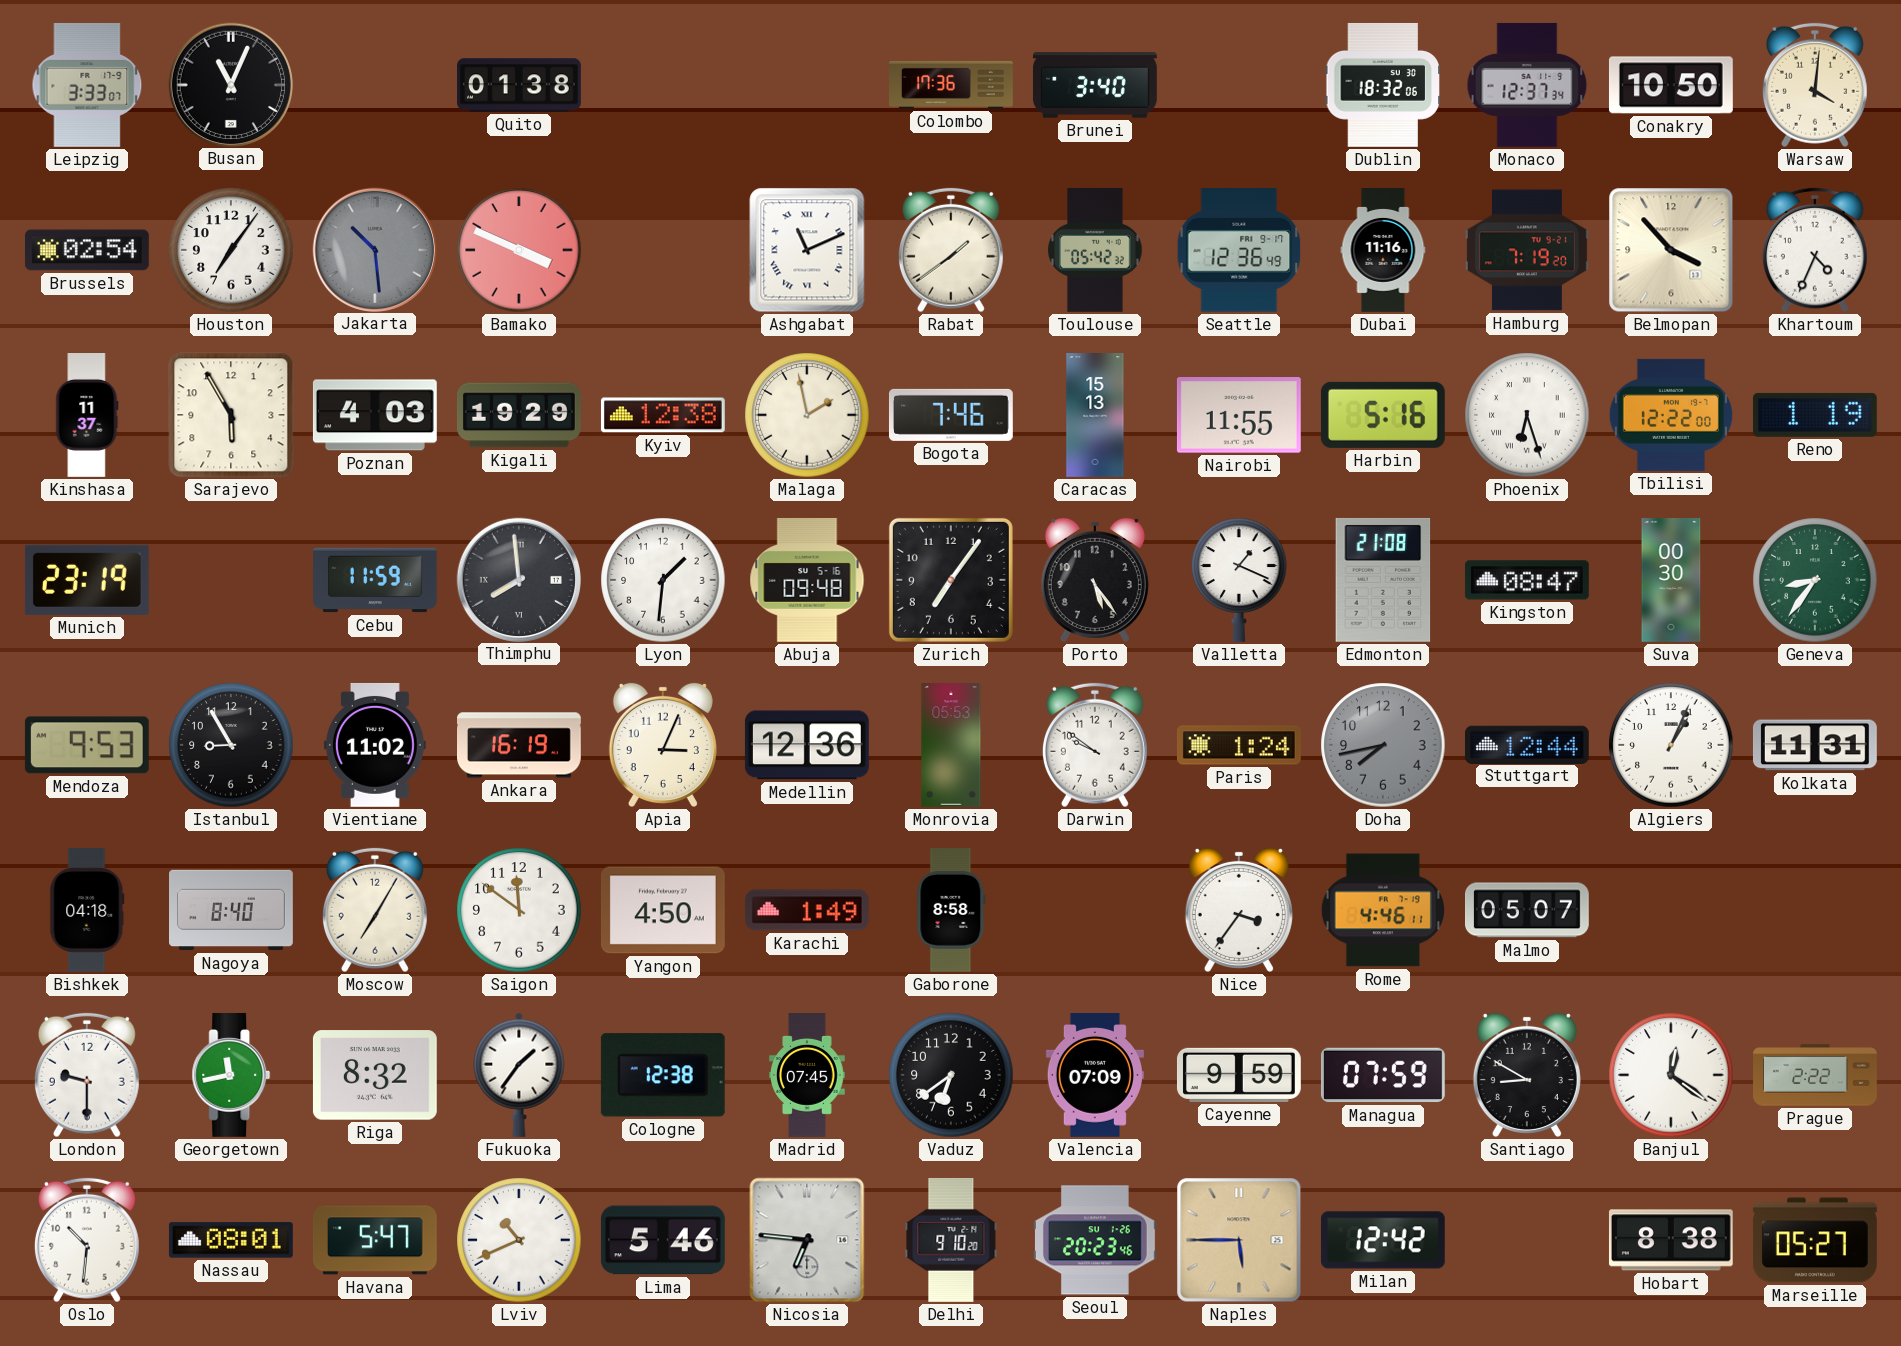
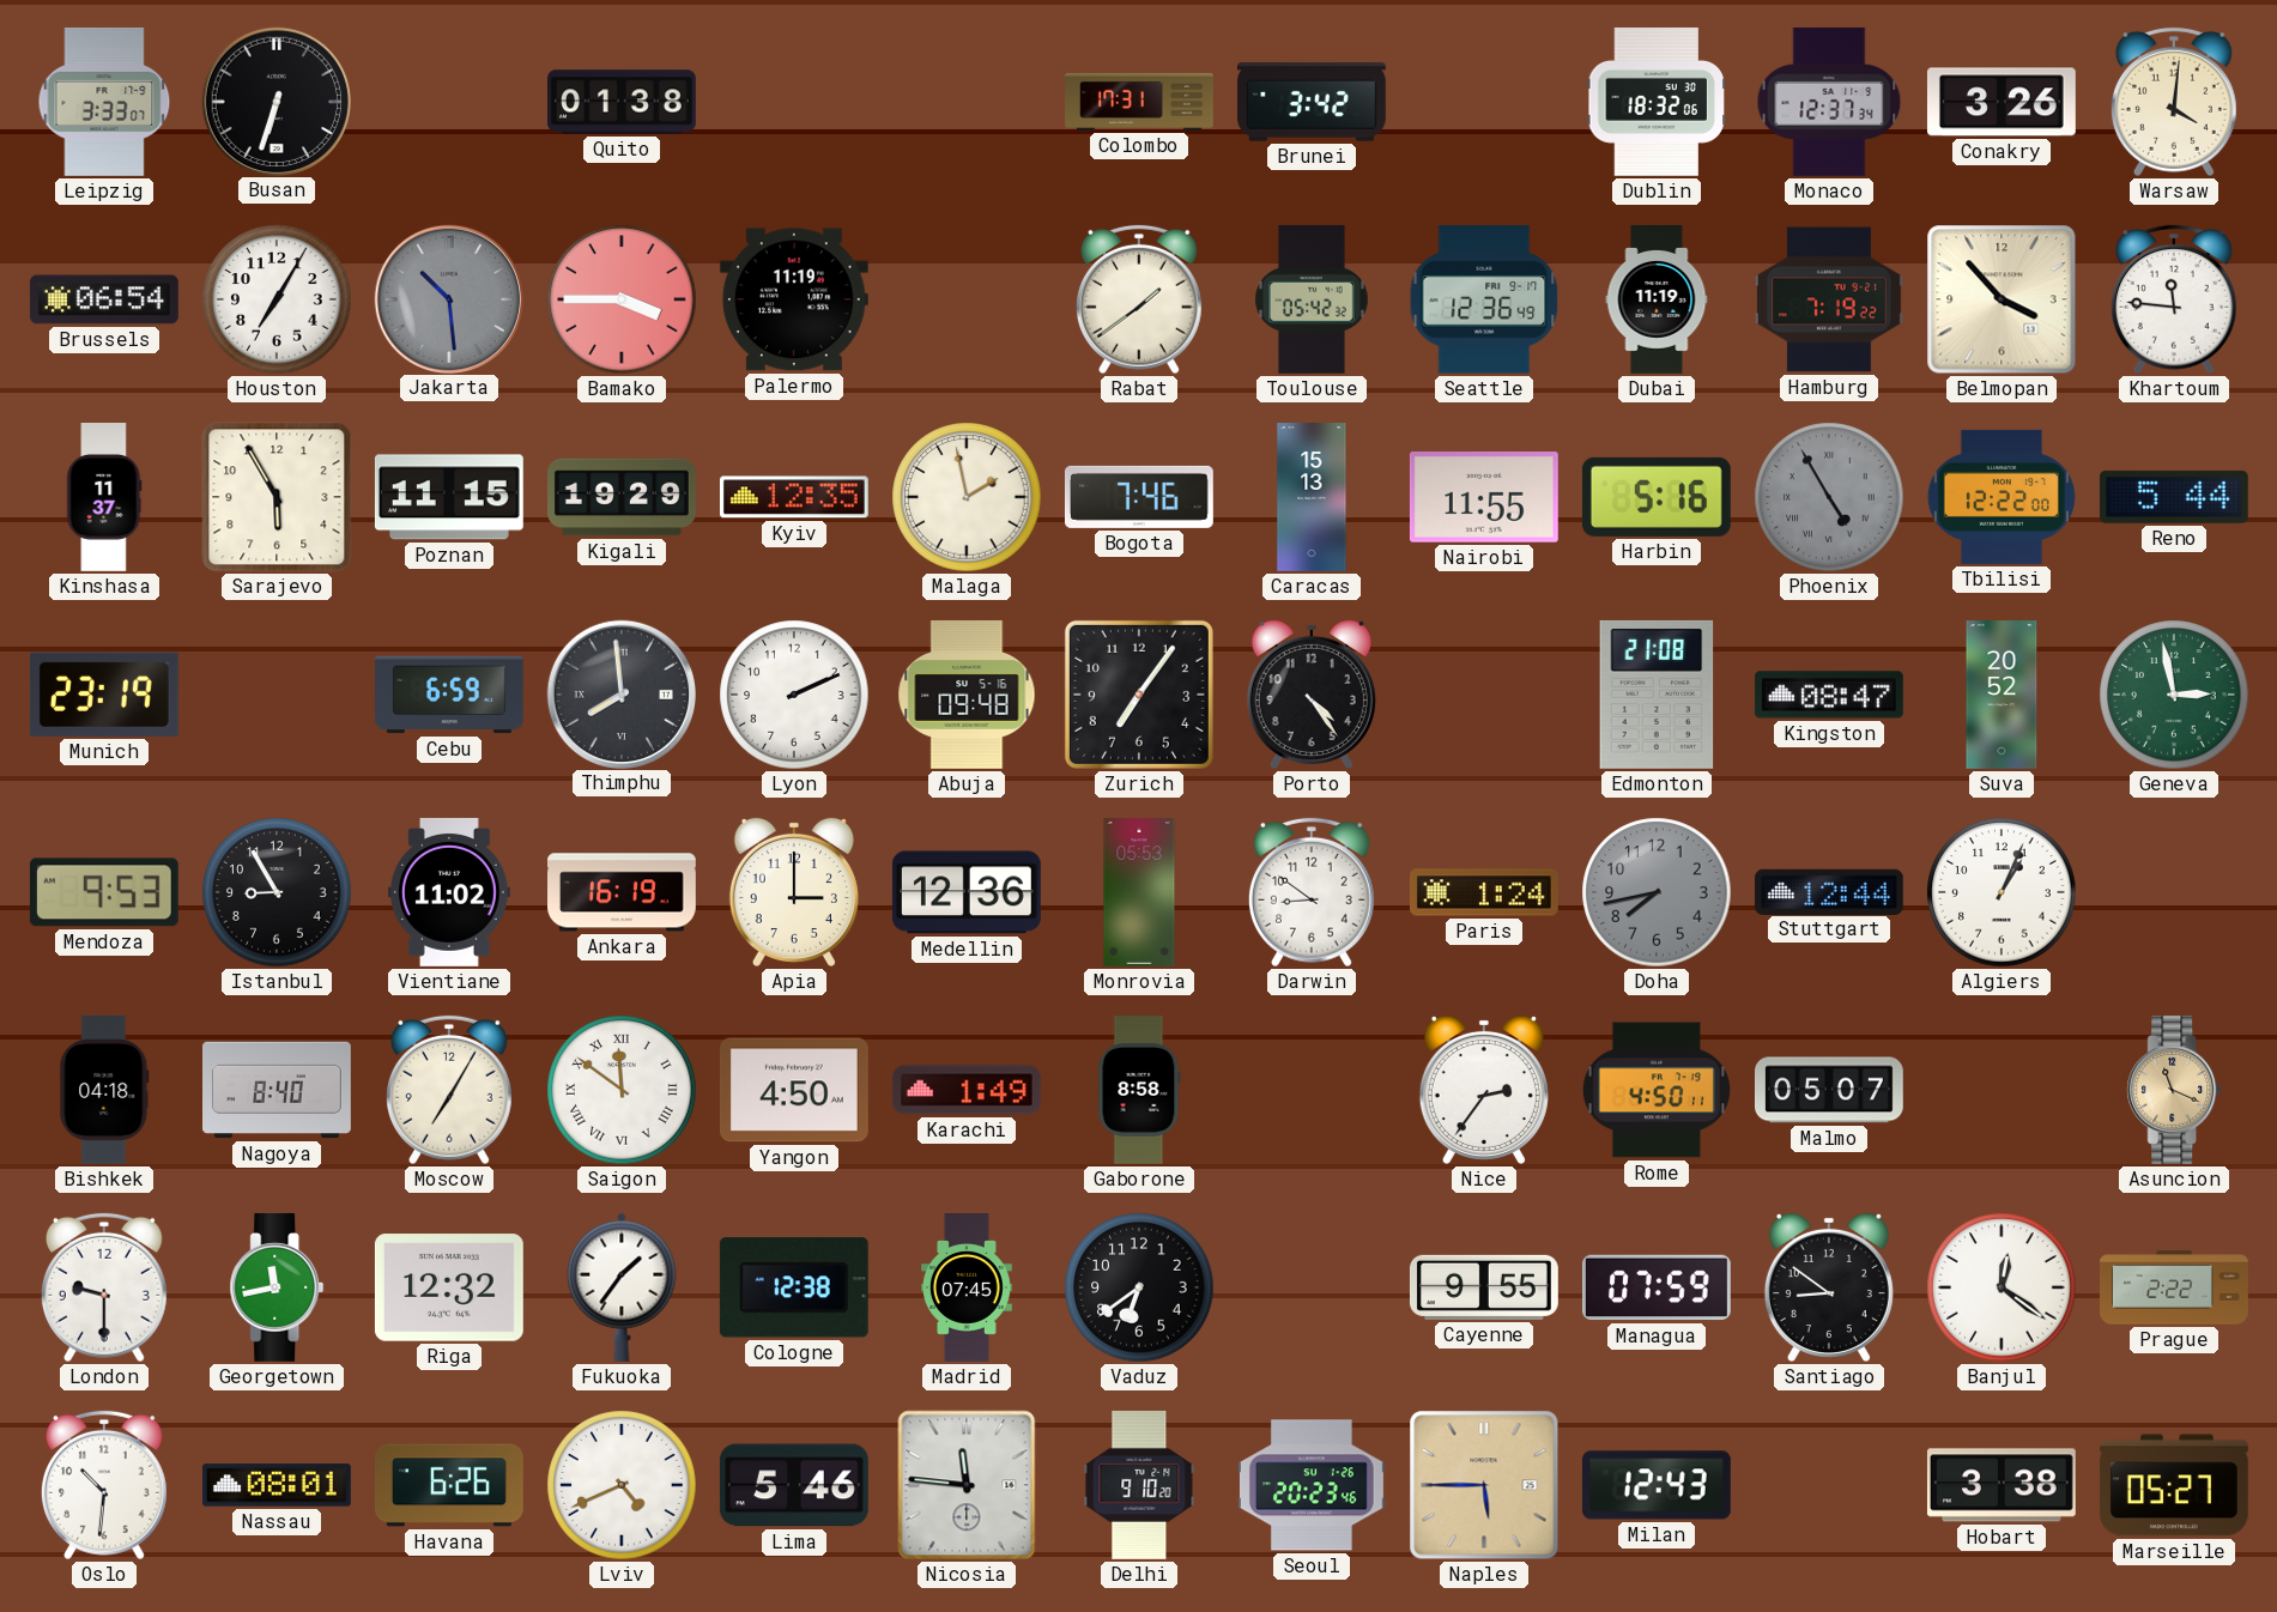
Busan: 11:04 -> 6:33
Colombo: 17:36 -> 17:31
Brunei: 3:40 -> 3:42
Conakry: 10:50 -> 3:26
Brussels: 02:54 -> 06:54
Houston: 7:06 -> 7:05
Bamako: 3:49 -> 3:45
Palermo: none -> 11:19
Ashgabat: 11:11 -> none
Dubai: 11:16 -> 11:19
Hamburg: 7:19:20 -> 7:19:22
Khartoum: 4:34 -> 11:46
Poznan: 4:03 -> 11:15
Kyiv: 12:38 -> 12:35
Phoenix: 6:27 -> 4:55
Phoenix dial: white -> grey
Reno: 1:19 -> 5:44
Cebu: 11:59 -> 6:59
Lyon: 1:31 -> 2:11
Porto: 5:24 -> 4:24
Valletta: 1:19 -> none
Suva: 00:30 -> 20:52
Geneva: 8:36 -> 2:58
Apia: 3:04 -> 3:00
Darwin: 9:51 -> 8:51
Kolkata: 11:31 -> none
Saigon numerals: Arabic -> Roman
Nice: 3:36 -> 2:36
Rome: 4:46 -> 4:50
Asuncion: none -> 11:19
Riga: 8:32 -> 12:32
Valencia: 07:09 -> none
Cayenne: 9:59 -> 9:55
Santiago: 8:50 -> 8:51
Havana: 5:47 -> 6:26
Lviv: 10:41 -> 4:41
Nicosia: 6:46 -> 11:46
Milan: 12:42 -> 12:43
Hobart: 8:38 -> 3:38
